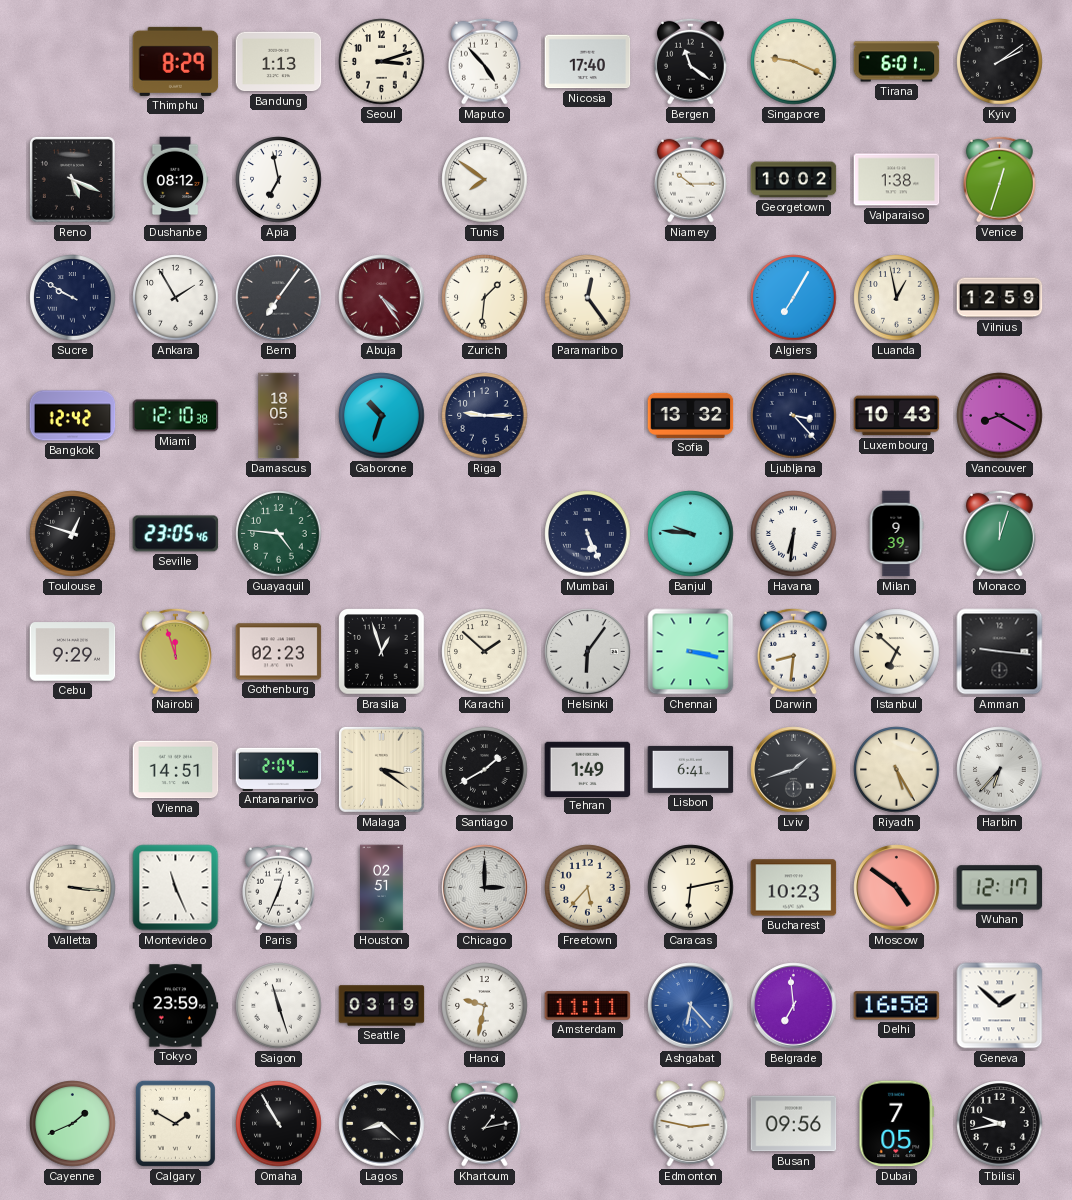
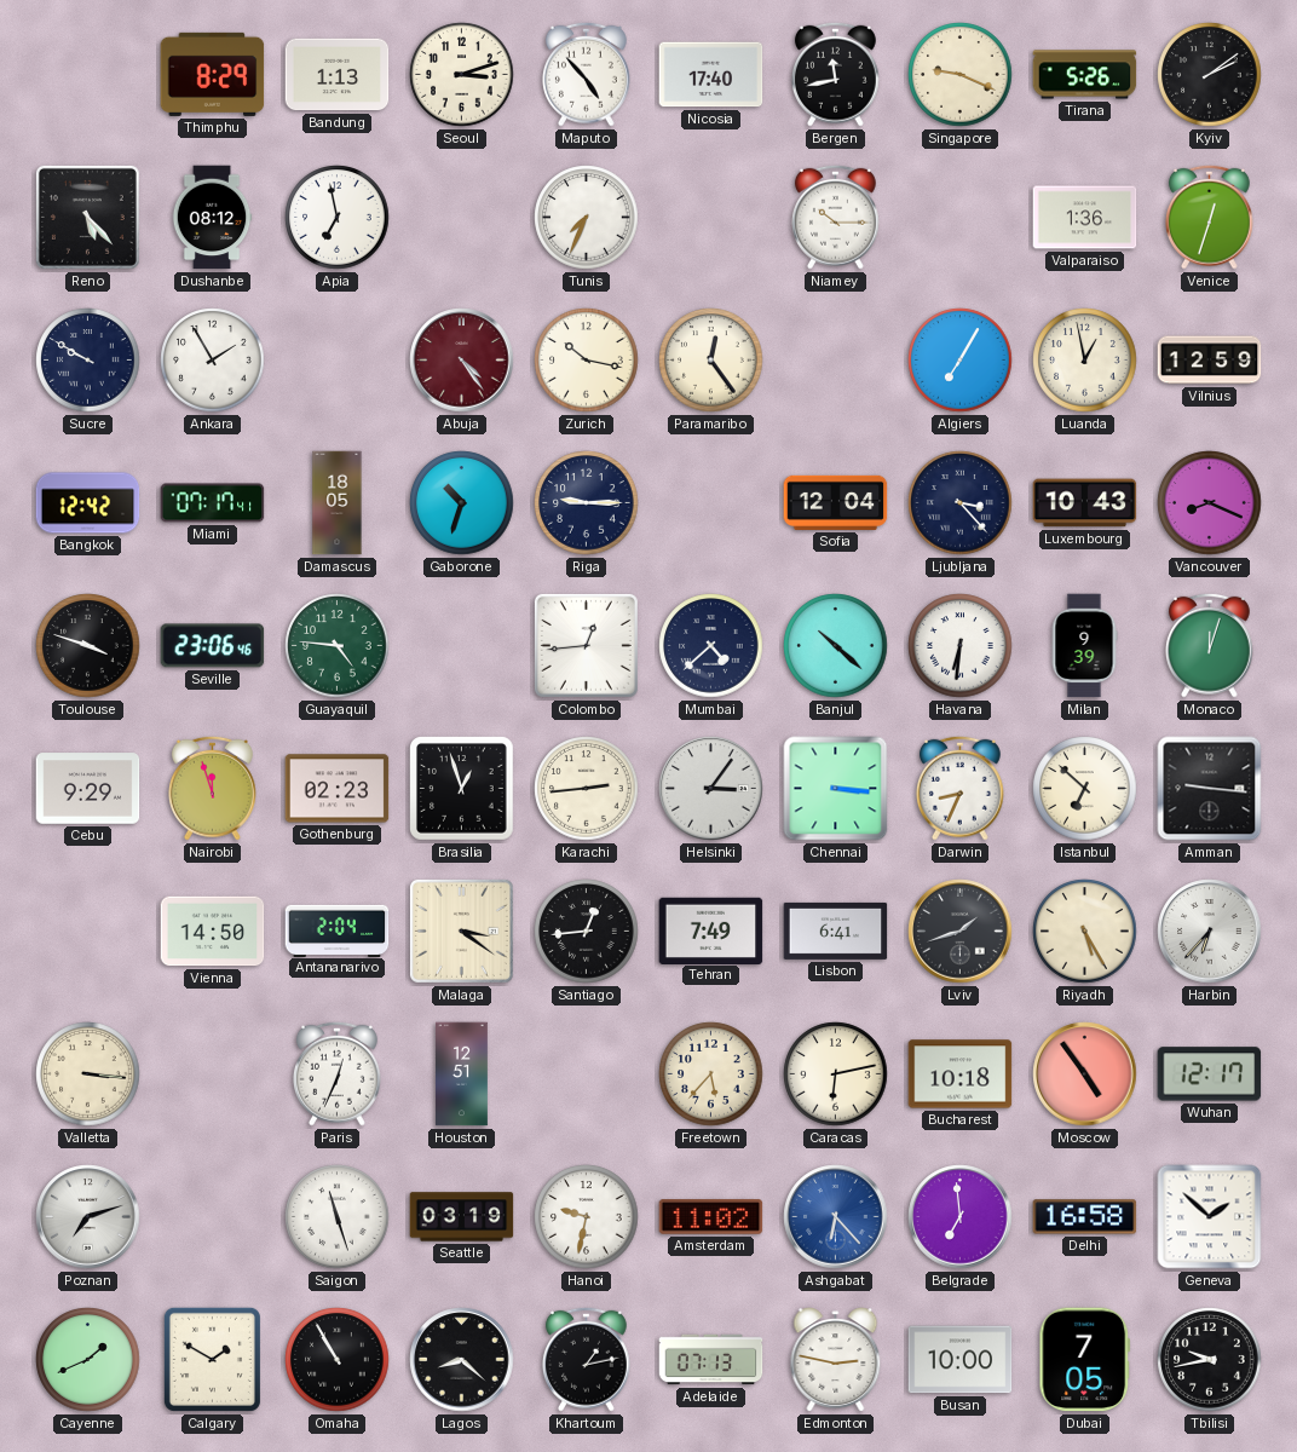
Bergen: 11:21 -> 11:43
Tirana: 6:01 -> 5:26
Reno: 5:19 -> 5:23
Tunis: 7:51 -> 7:34
Georgetown: 10:02 -> none
Valparaiso: 1:38 -> 1:36
Bern: 7:06 -> none
Zurich: 1:31 -> 10:17
Miami: 12:10 -> 07:17
Sofia: 13:32 -> 12:04
Vancouver: 8:20 -> 8:19
Toulouse: 12:48 -> 3:48
Seville: 23:05 -> 23:06
Colombo: none -> 12:44
Mumbai: 5:26 -> 4:38
Banjul: 9:46 -> 10:22
Karachi: 1:52 -> 2:44
Helsinki: 6:06 -> 3:06
Chennai: 3:17 -> 3:16
Darwin: 8:31 -> 8:34
Vienna: 14:51 -> 14:50
Santiago: 1:40 -> 12:44
Tehran: 1:49 -> 7:49
Montevideo: 11:26 -> none
Houston: 02:51 -> 12:51
Chicago: 3:00 -> none
Bucharest: 10:23 -> 10:18
Moscow: 4:51 -> 4:54
Poznan: none -> 7:12
Tokyo: 23:59 -> none
Amsterdam: 11:11 -> 11:02
Adelaide: none -> 07:13
Busan: 09:56 -> 10:00
